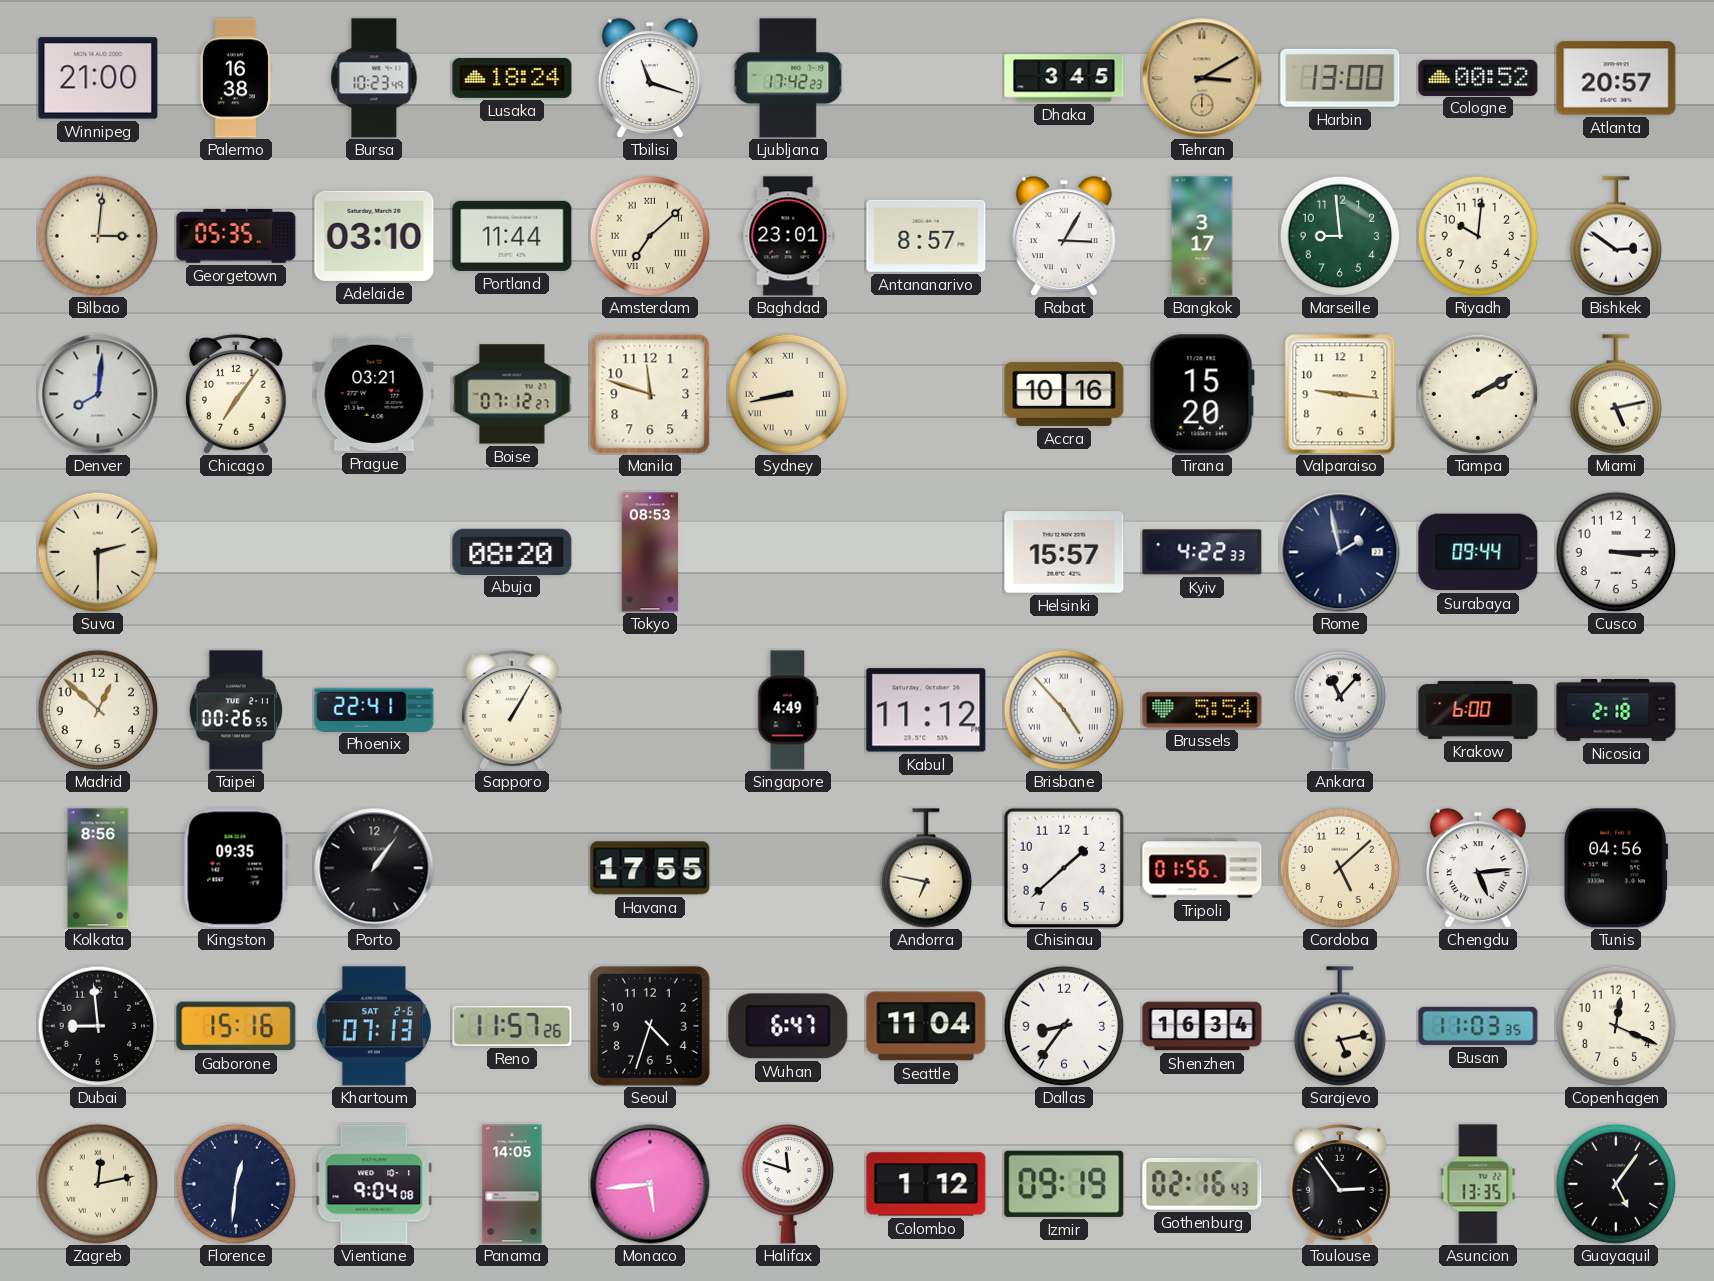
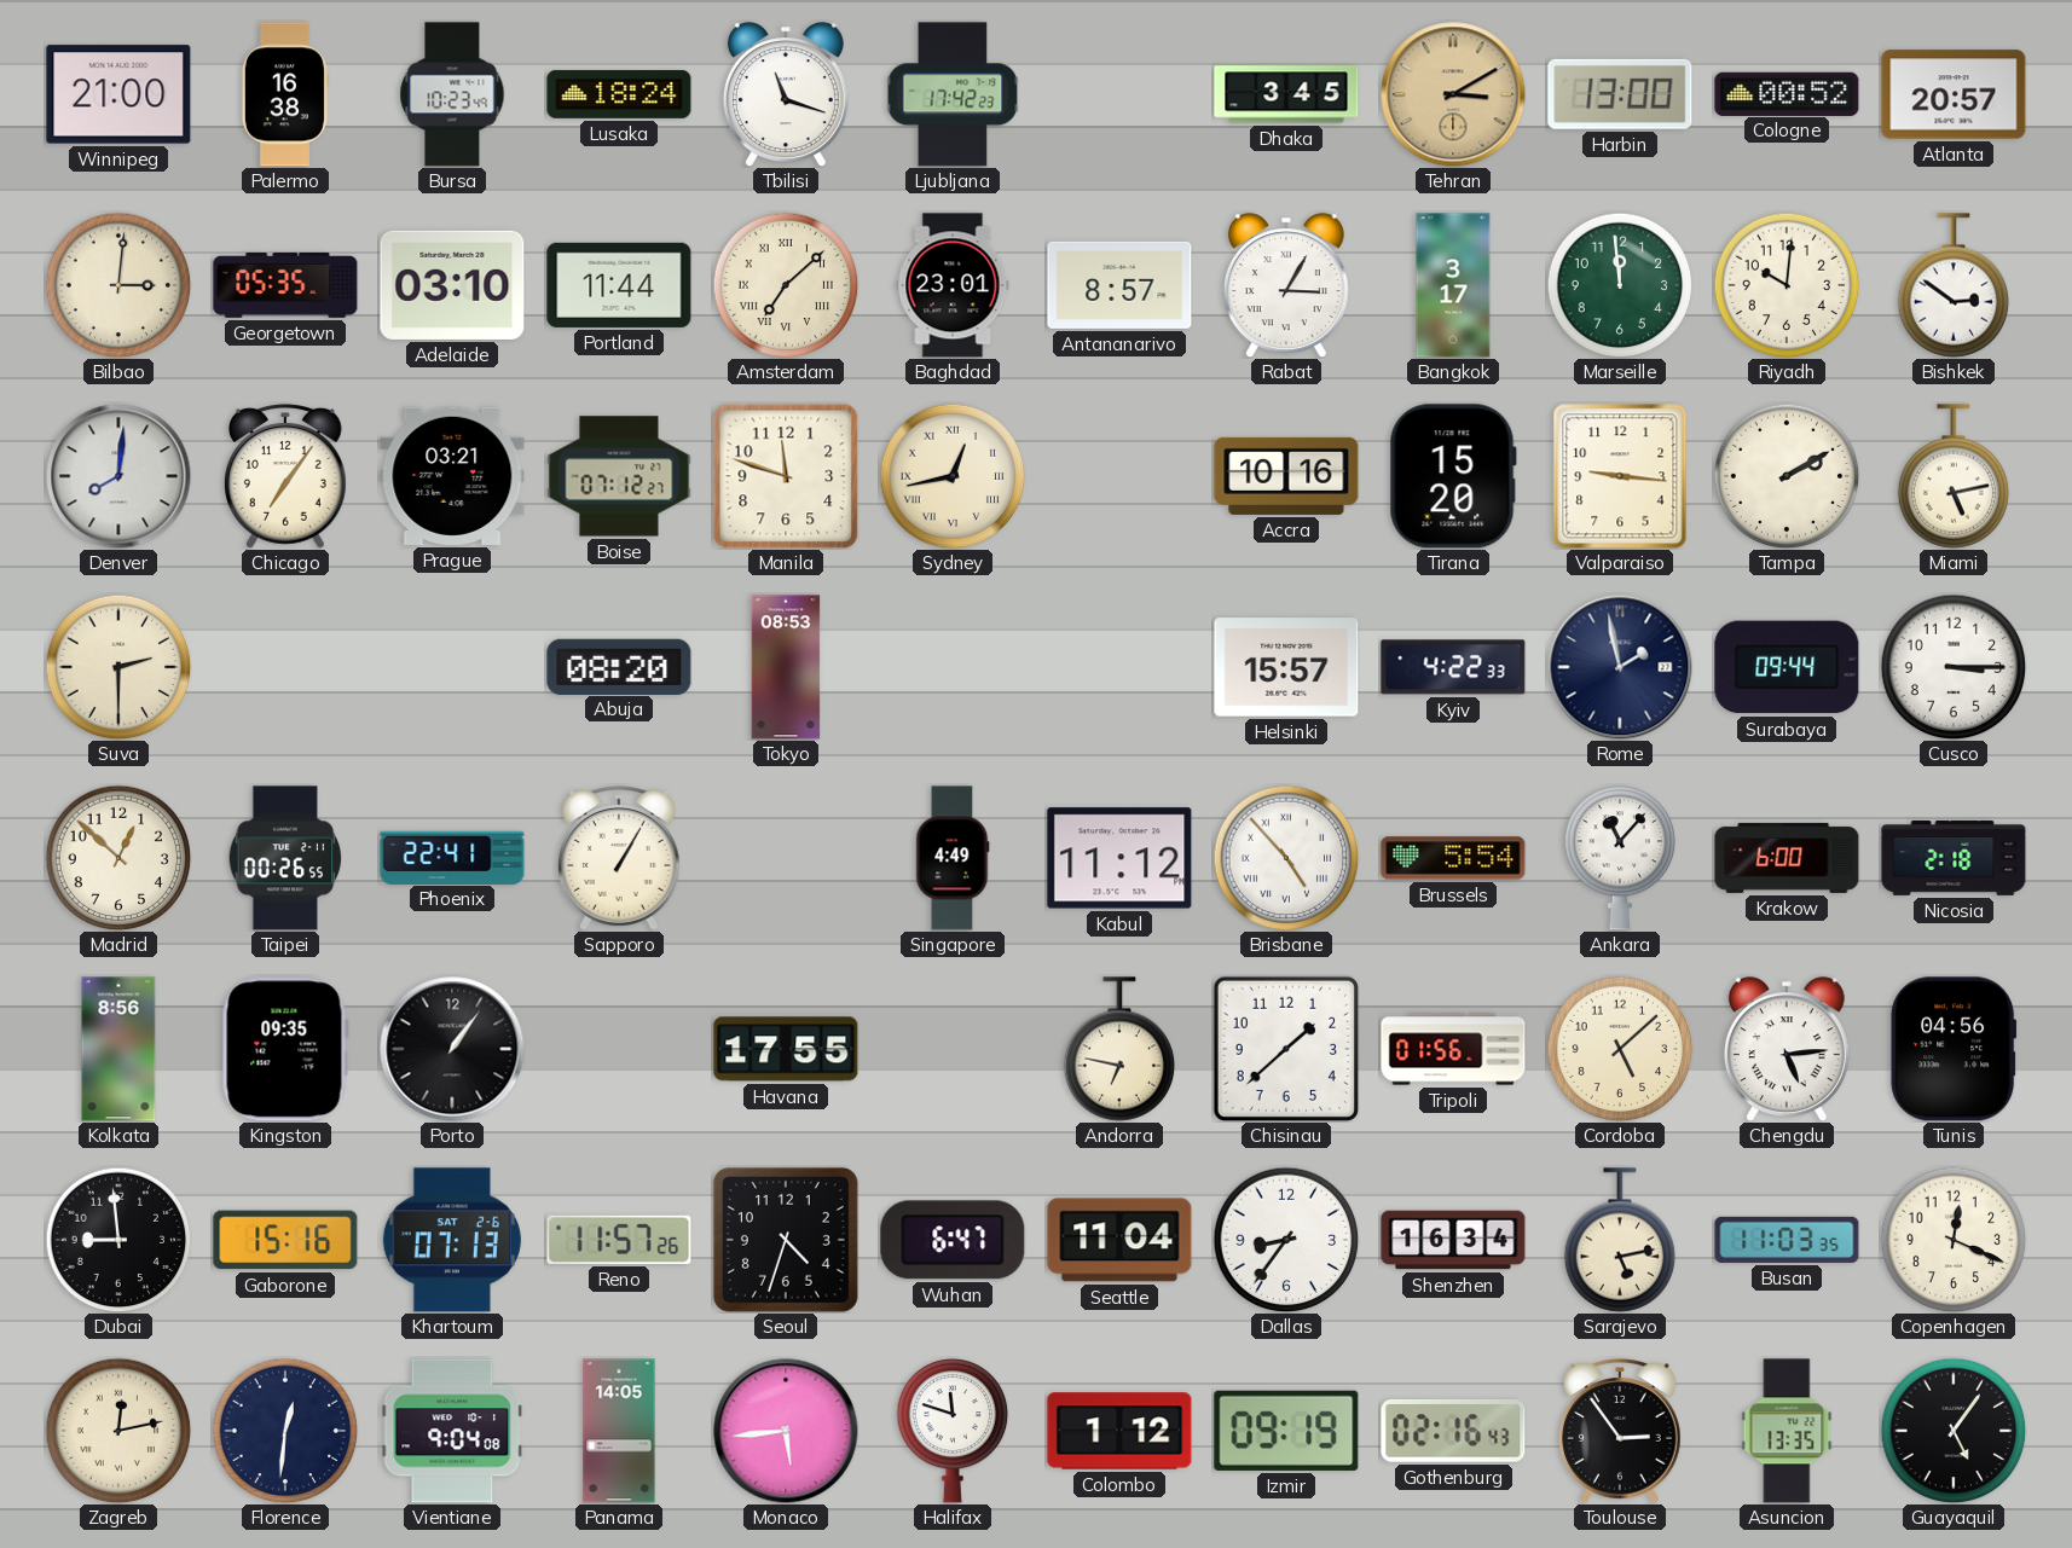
Marseille: 8:59 -> 11:59
Sydney: 8:43 -> 12:43
